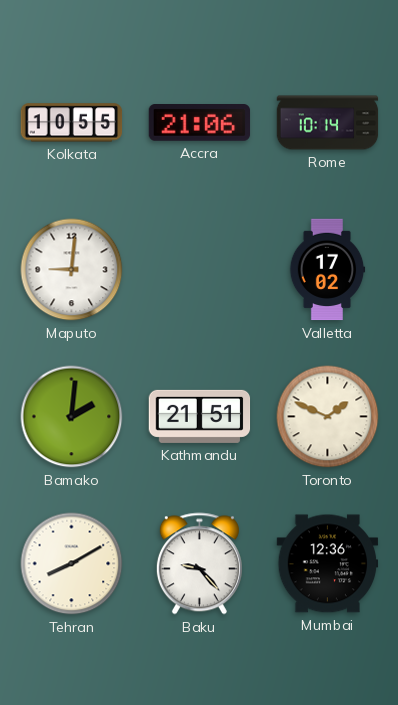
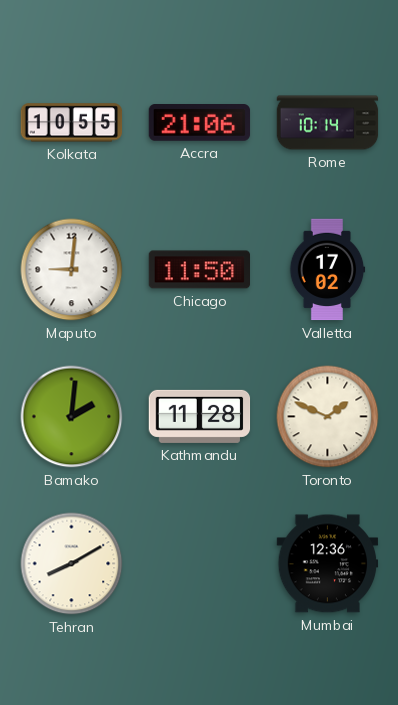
Chicago: none -> 11:50
Kathmandu: 21:51 -> 11:28
Baku: 9:23 -> none
